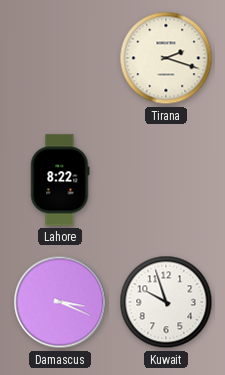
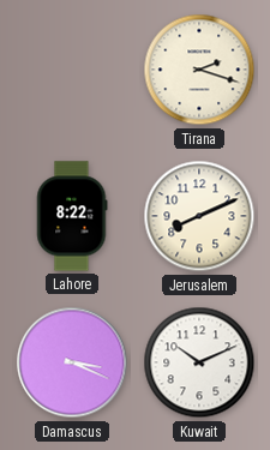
Jerusalem: none -> 8:11
Kuwait: 9:57 -> 10:11
